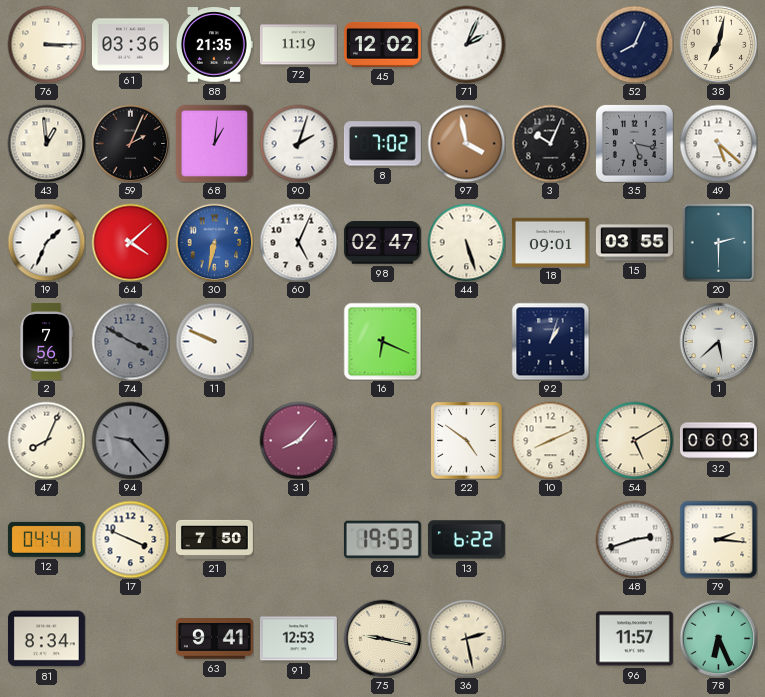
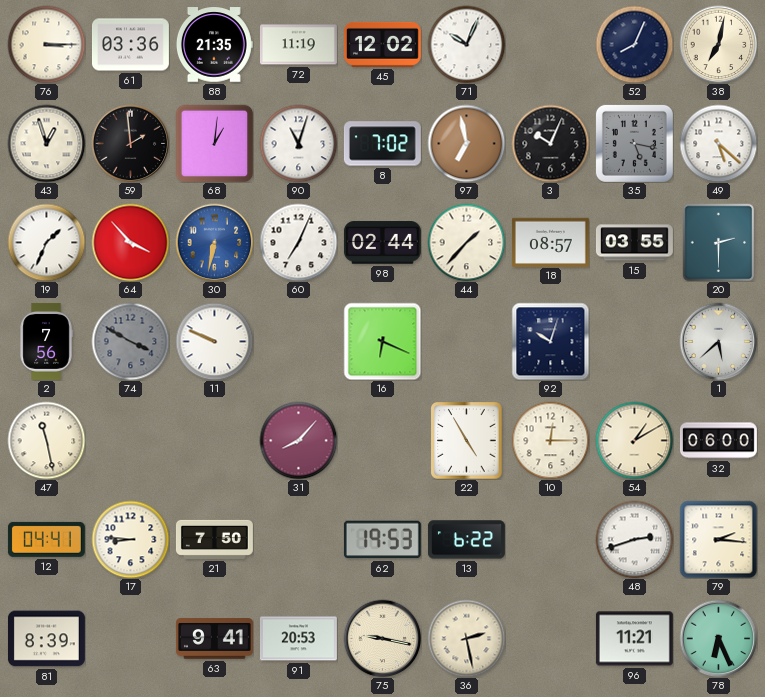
71: 2:04 -> 10:04
43: 12:59 -> 12:57
59: 2:04 -> 1:59
90: 2:03 -> 11:03
97: 3:58 -> 6:58
64: 4:08 -> 3:53
60: 5:04 -> 7:04
98: 02:47 -> 02:44
44: 5:27 -> 1:37
18: 09:01 -> 08:57
92: 1:03 -> 10:03
47: 8:04 -> 11:28
94: 9:23 -> none
22: 4:51 -> 4:55
10: 8:11 -> 12:15
54: 5:10 -> 1:10
32: 06:03 -> 06:00
17: 3:49 -> 8:46
81: 8:34 -> 8:39
91: 12:53 -> 20:53
96: 11:57 -> 11:21
